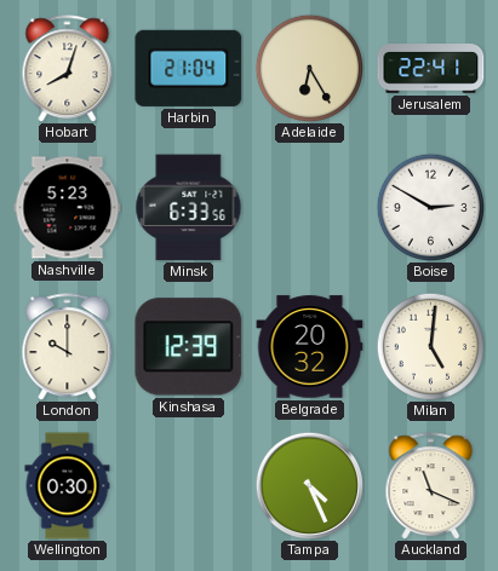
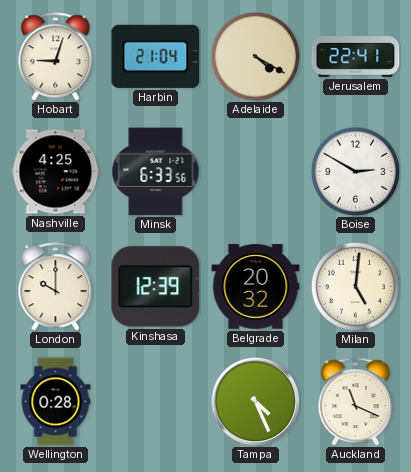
Hobart: 8:03 -> 9:03
Adelaide: 6:25 -> 4:20
Nashville: 5:23 -> 4:25
Wellington: 0:30 -> 0:28
